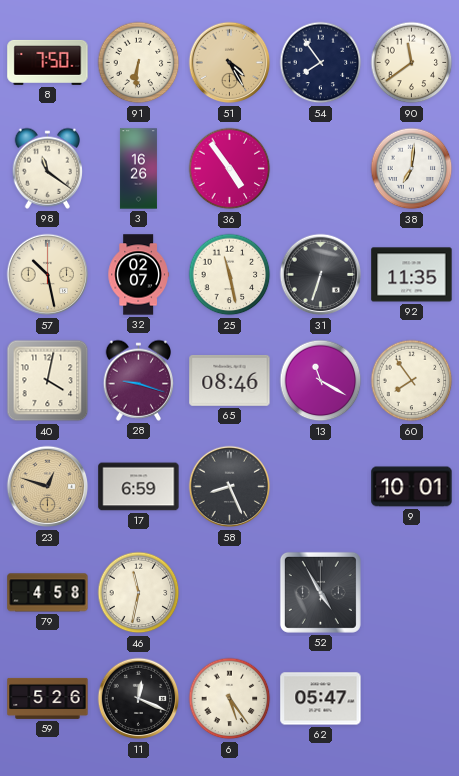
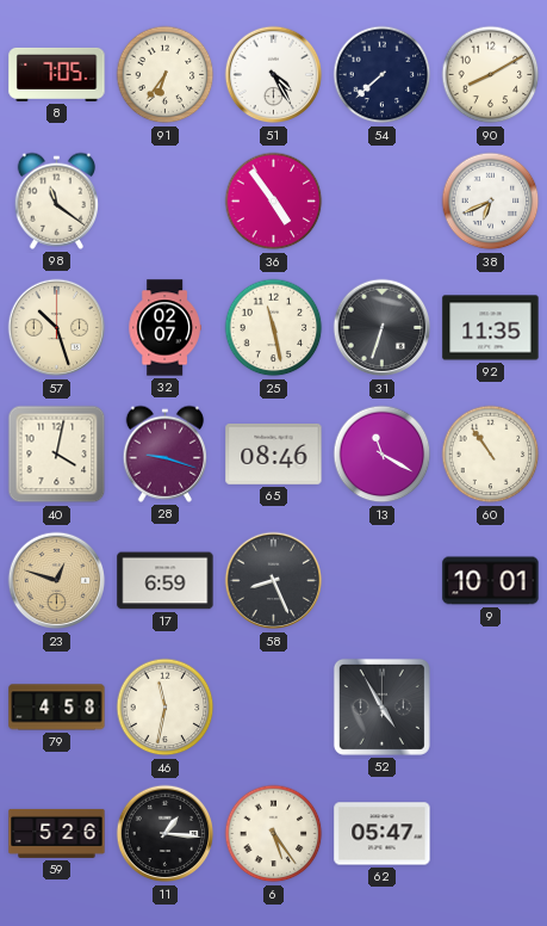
8: 7:50 -> 7:05
91: 6:31 -> 6:36
51 dial: champagne -> white
54: 7:54 -> 7:38
90: 11:39 -> 8:10
3: 16:26 -> none
38: 7:01 -> 6:41
57: 10:28 -> 10:27
60: 7:54 -> 10:54
11: 12:19 -> 1:16
